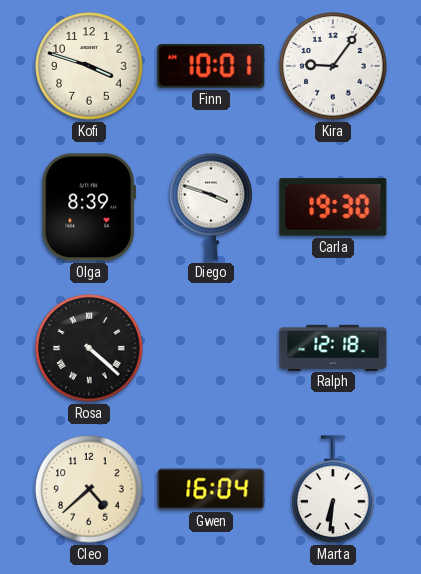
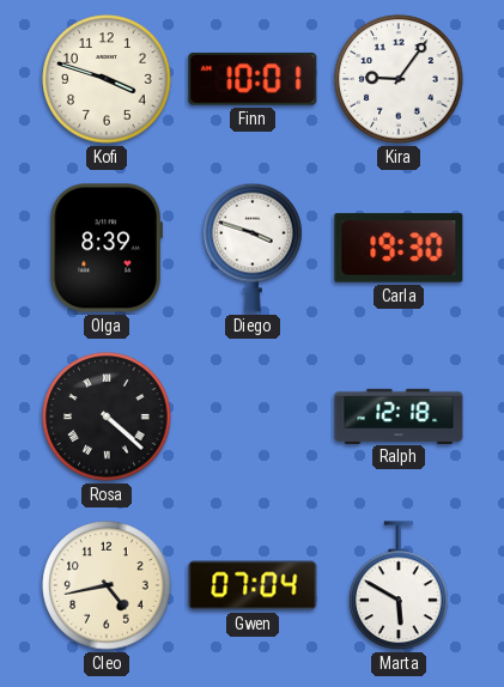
Cleo: 4:38 -> 4:43
Gwen: 16:04 -> 07:04
Marta: 6:31 -> 5:50
